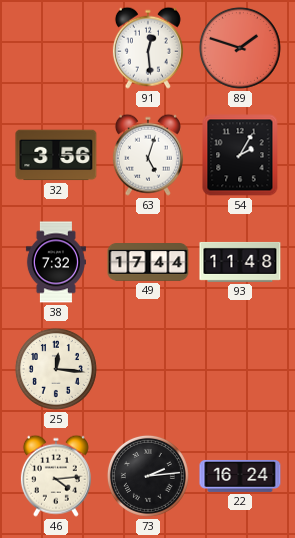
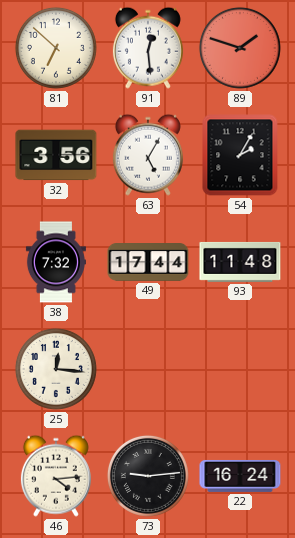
81: none -> 6:52
63: 5:03 -> 5:05
73: 2:14 -> 9:14
